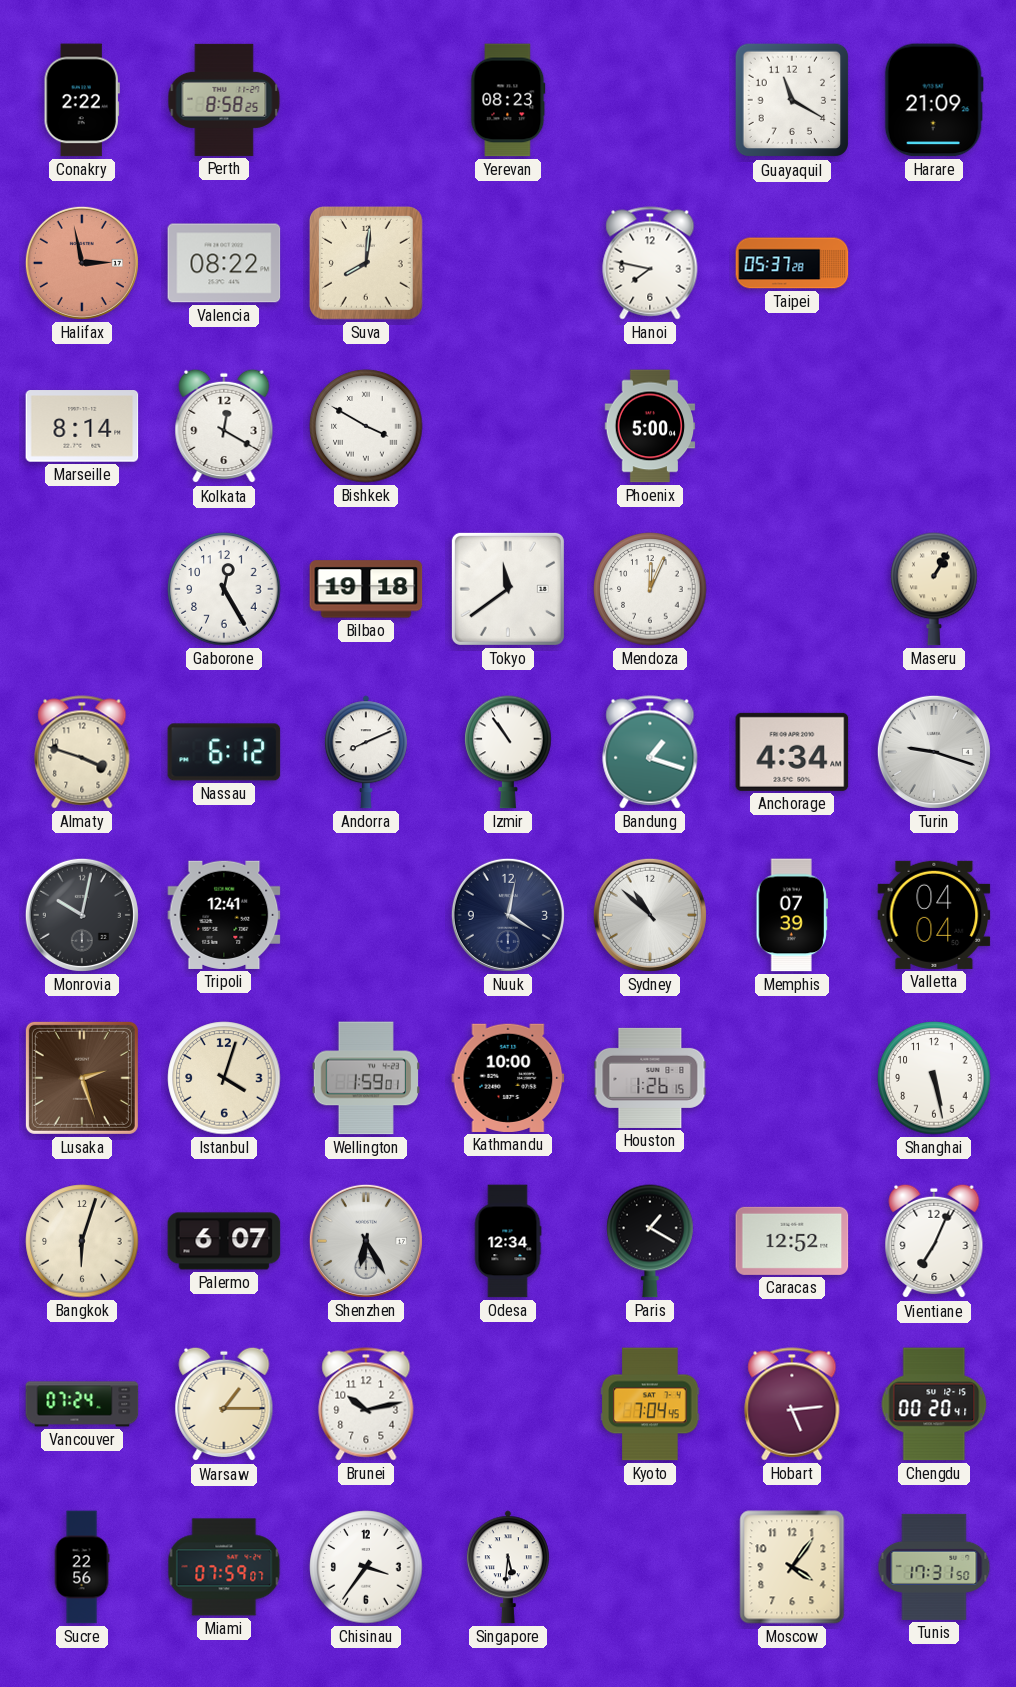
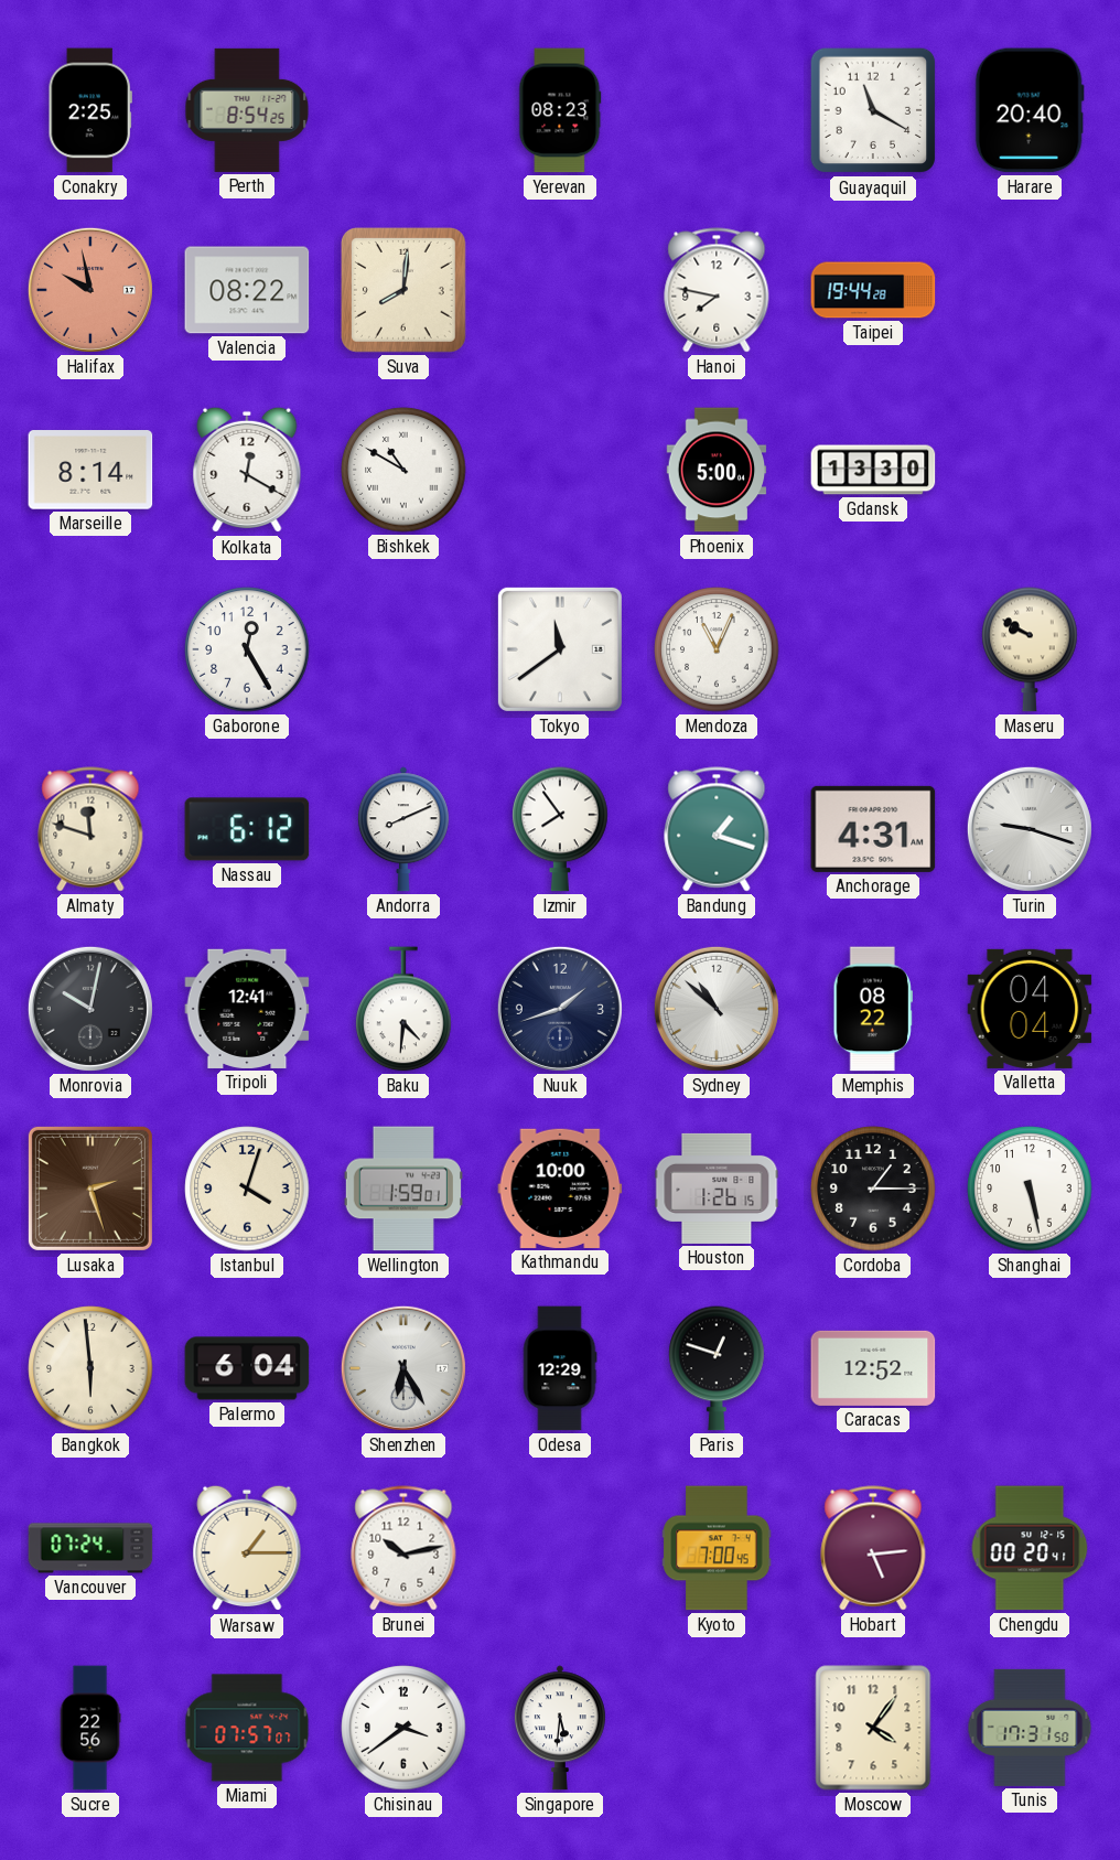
Conakry: 2:22 -> 2:25
Perth: 8:58 -> 8:54
Harare: 21:09 -> 20:40
Halifax: 2:58 -> 9:58
Taipei: 05:37 -> 19:44
Bishkek: 3:50 -> 10:50
Gdansk: none -> 13:30
Bilbao: 19:18 -> none
Mendoza: 12:04 -> 11:04
Maseru: 1:05 -> 9:50
Almaty: 3:48 -> 11:48
Izmir: 10:54 -> 7:54
Anchorage: 4:34 -> 4:31
Baku: none -> 4:31
Nuuk: 4:02 -> 1:42
Memphis: 07:39 -> 08:22
Cordoba: none -> 1:15
Bangkok: 6:03 -> 5:59
Palermo: 6:07 -> 6:04
Odesa: 12:34 -> 12:29
Paris: 1:20 -> 12:48
Vientiane: 7:04 -> none
Kyoto: 7:04 -> 7:00
Miami: 07:59 -> 07:57
Chisinau: 3:36 -> 3:39
